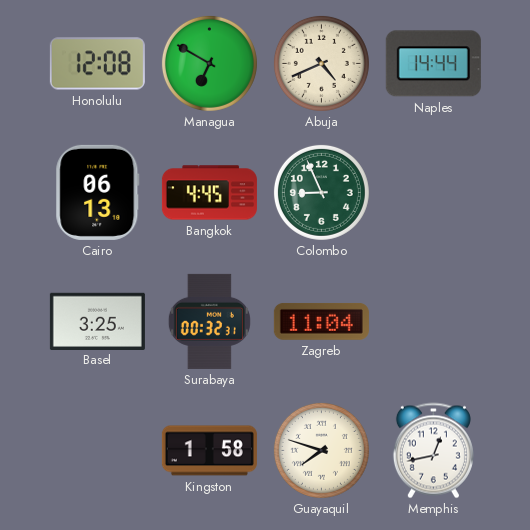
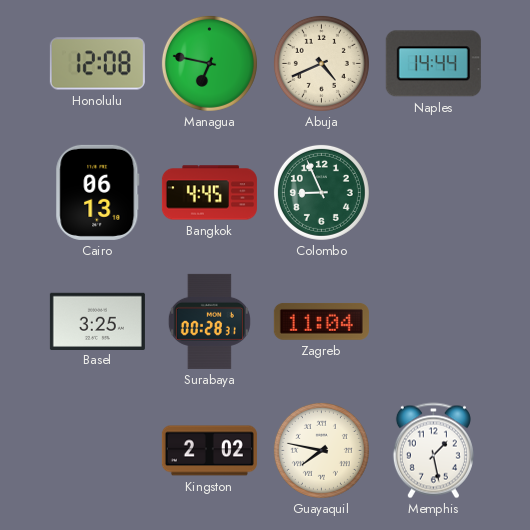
Managua: 6:50 -> 6:47
Surabaya: 00:32 -> 00:28
Kingston: 1:58 -> 2:02
Guayaquil: 7:48 -> 7:47
Memphis: 12:43 -> 1:28
